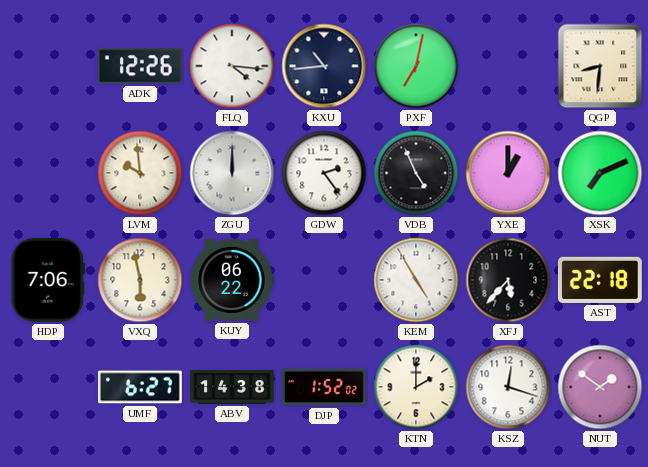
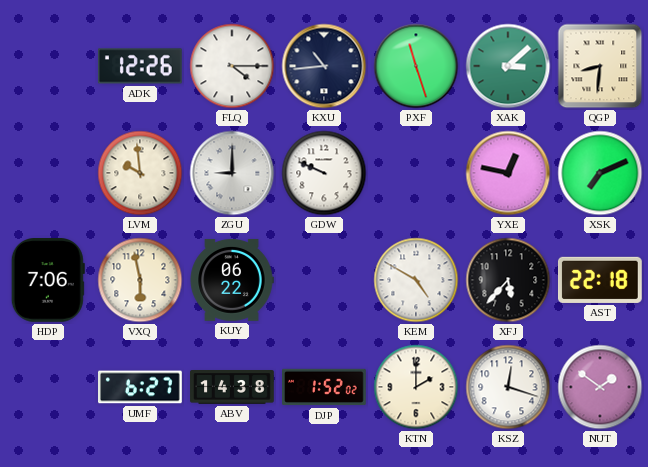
FLQ: 4:16 -> 4:15
PXF: 7:02 -> 11:27
XAK: none -> 3:08
ZGU: 12:00 -> 9:00
GDW: 2:24 -> 9:49
VDB: 4:56 -> none
YXE: 1:00 -> 12:47
KEM: 4:55 -> 4:50
